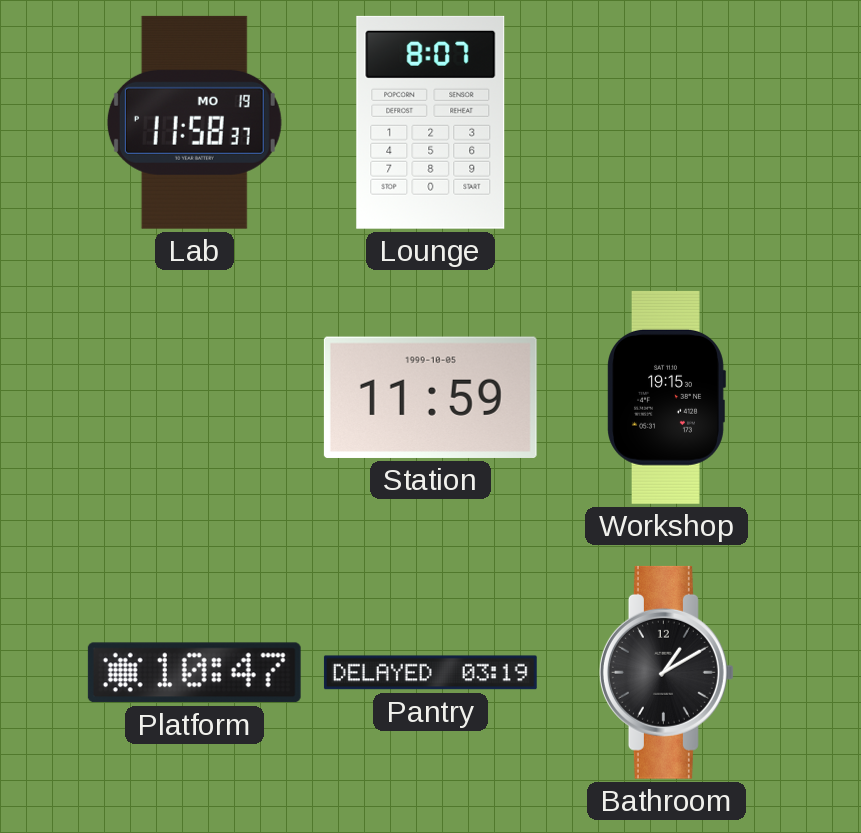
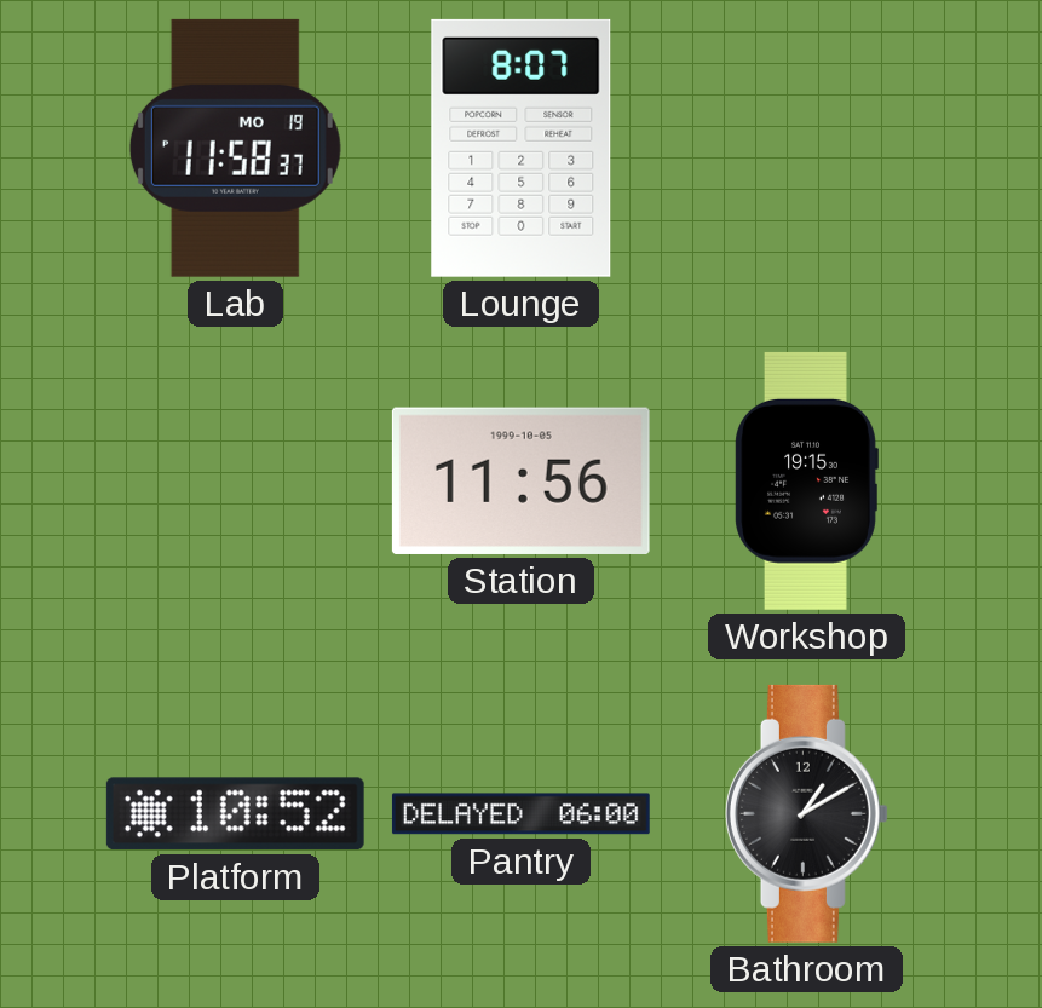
Station: 11:59 -> 11:56
Platform: 10:47 -> 10:52
Pantry: 03:19 -> 06:00
